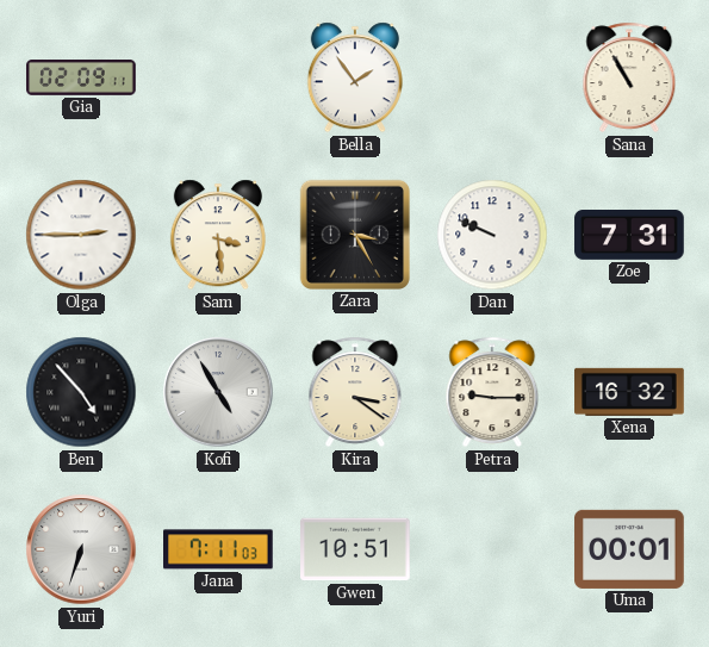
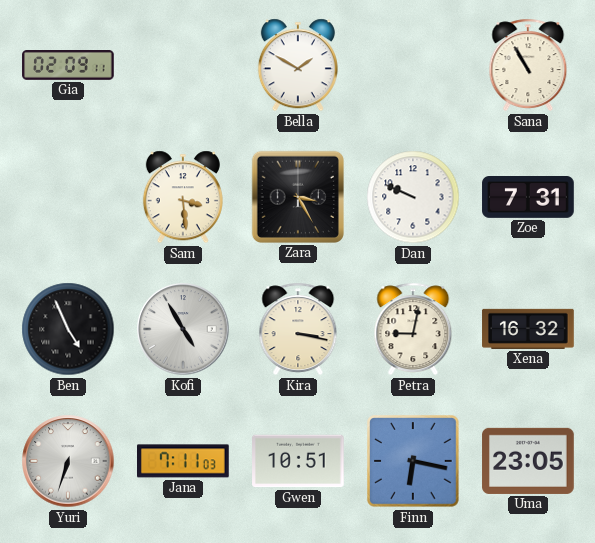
Bella: 1:54 -> 1:50
Olga: 2:45 -> none
Ben: 4:53 -> 4:56
Kira: 3:21 -> 3:17
Petra: 9:15 -> 9:02
Finn: none -> 6:17
Uma: 00:01 -> 23:05
